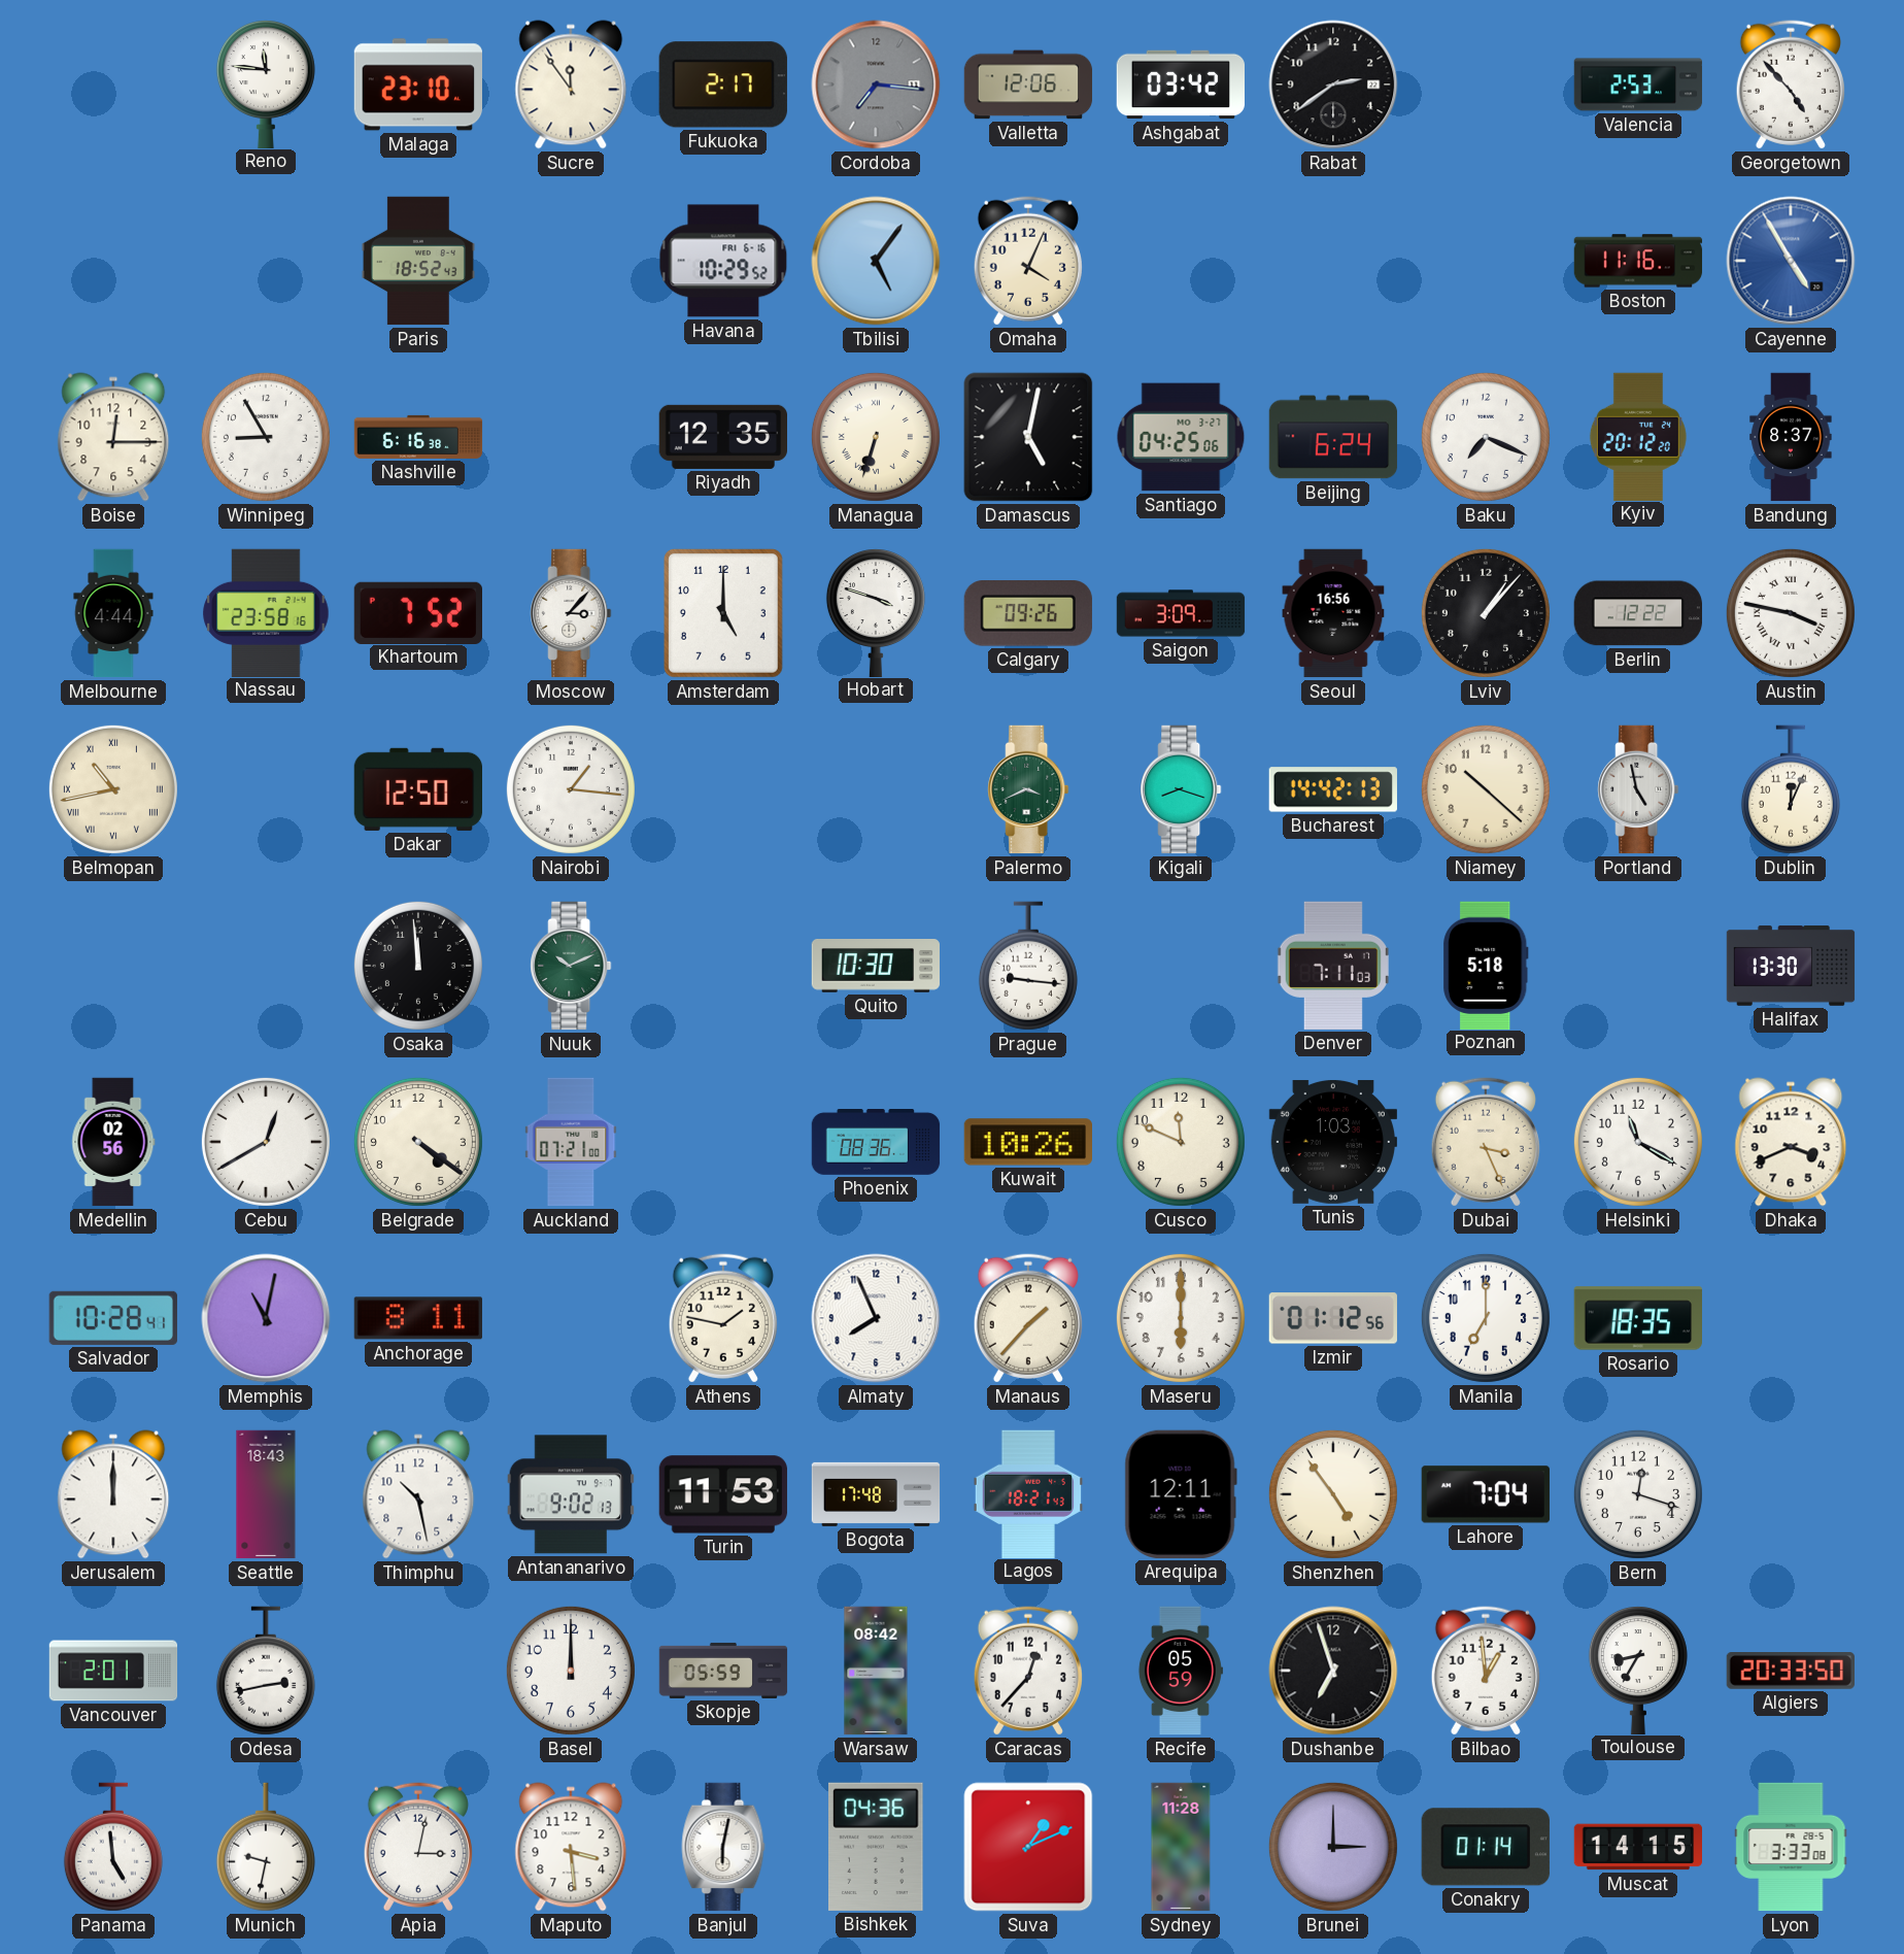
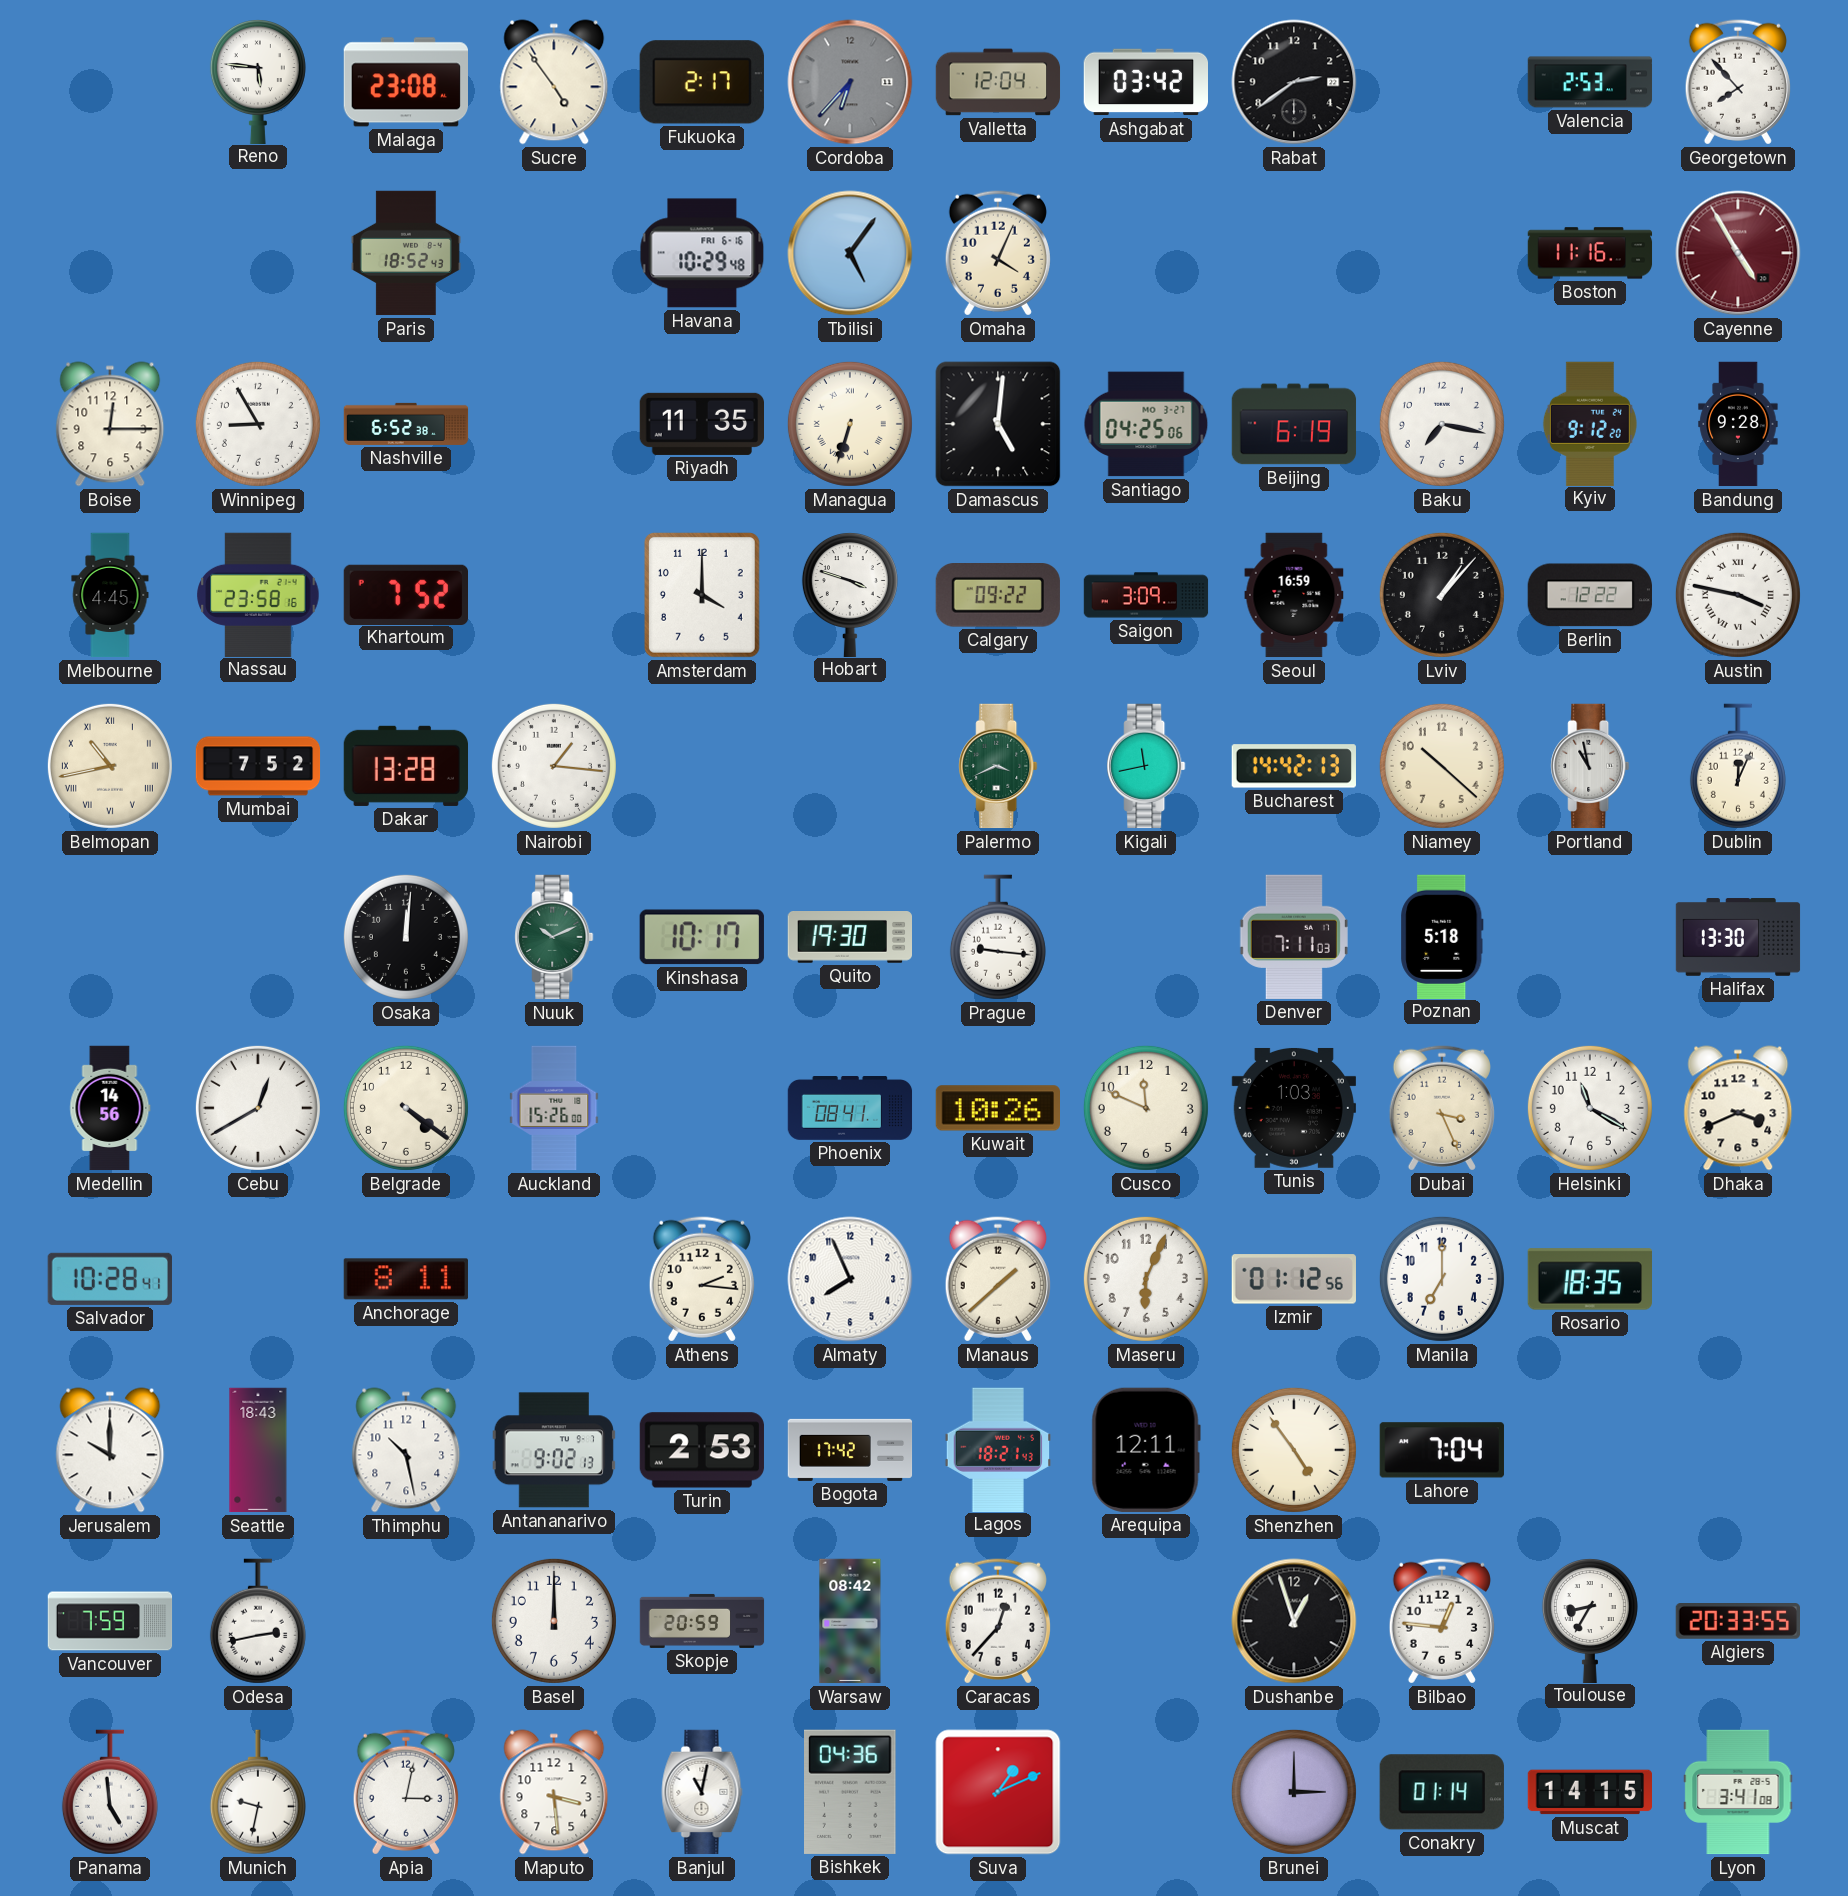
Reno: 11:46 -> 5:46
Malaga: 23:10 -> 23:08
Sucre: 11:54 -> 4:54
Cordoba: 7:16 -> 6:37
Valletta: 12:06 -> 12:04
Georgetown: 4:53 -> 7:53
Havana: 10:29:52 -> 10:29:48
Cayenne dial: blue -> burgundy
Nashville: 6:16 -> 6:52
Riyadh: 12:35 -> 11:35
Damascus: 5:02 -> 5:01
Beijing: 6:24 -> 6:19
Baku: 7:19 -> 7:17
Kyiv: 20:12 -> 9:12
Bandung: 8:37 -> 9:28
Melbourne: 4:44 -> 4:45
Moscow: 3:07 -> none
Amsterdam: 5:00 -> 4:00
Calgary: 09:26 -> 09:22
Seoul: 16:56 -> 16:59
Mumbai: none -> 7:52
Dakar: 12:50 -> 13:28
Kigali: 8:18 -> 11:43
Portland: 4:58 -> 10:58
Osaka: 11:59 -> 12:01
Kinshasa: none -> 10:17
Quito: 10:30 -> 19:30
Medellin: 02:56 -> 14:56
Auckland: 07:21 -> 15:26
Phoenix: 08:36 -> 08:41
Memphis: 11:02 -> none
Athens: 1:47 -> 2:16
Manaus: 1:37 -> 1:38
Maseru: 6:00 -> 6:04
Jerusalem: 12:00 -> 10:00
Turin: 11:53 -> 2:53
Bogota: 17:48 -> 17:42
Bern: 12:18 -> none
Vancouver: 2:01 -> 7:59
Skopje: 05:59 -> 20:59
Recife: 05:59 -> none
Dushanbe: 6:57 -> 12:57
Bilbao: 12:59 -> 12:46
Algiers: 20:33:50 -> 20:33:55
Banjul: 6:02 -> 11:02
Sydney: 11:28 -> none
Lyon: 3:33 -> 3:41
